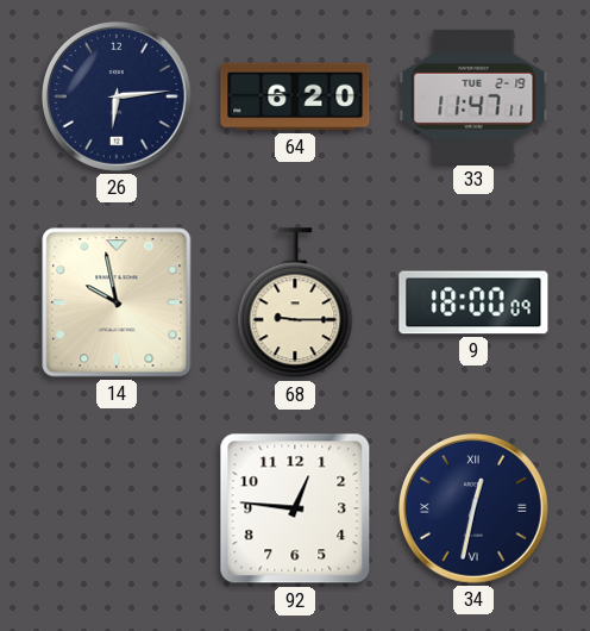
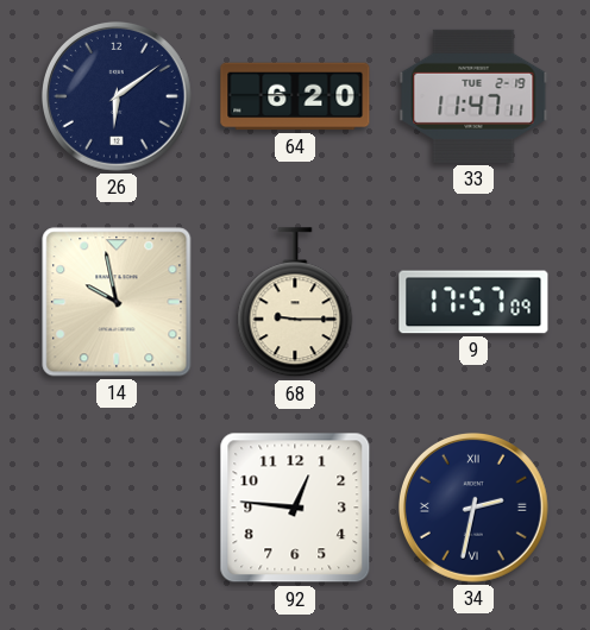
26: 6:14 -> 6:09
9: 18:00 -> 17:57
34: 12:32 -> 2:32
